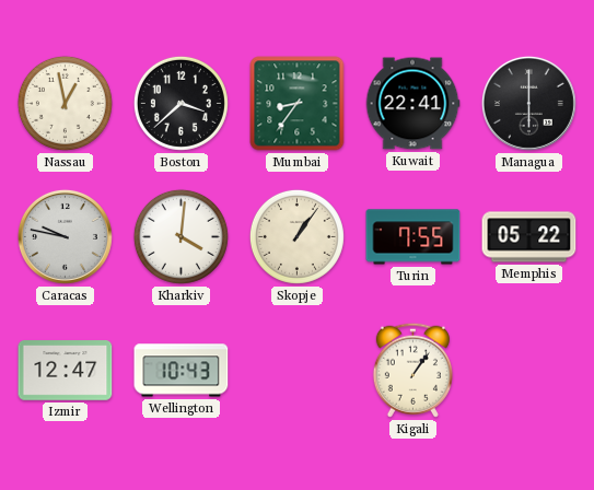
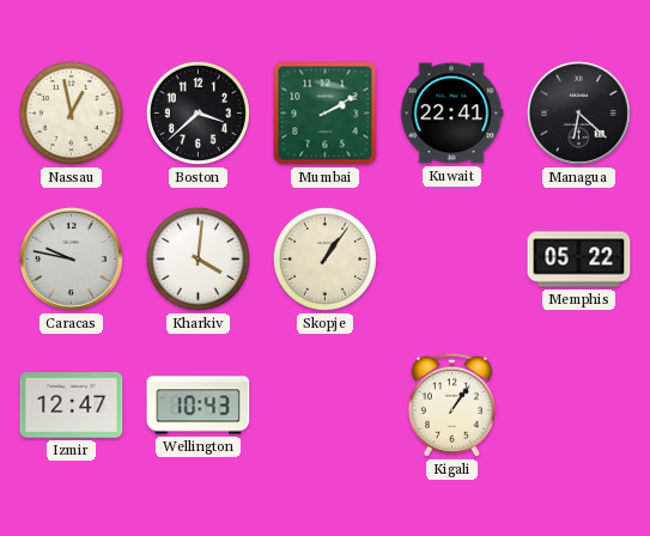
Mumbai: 8:36 -> 2:10
Managua: 6:00 -> 6:22
Turin: 7:55 -> none
